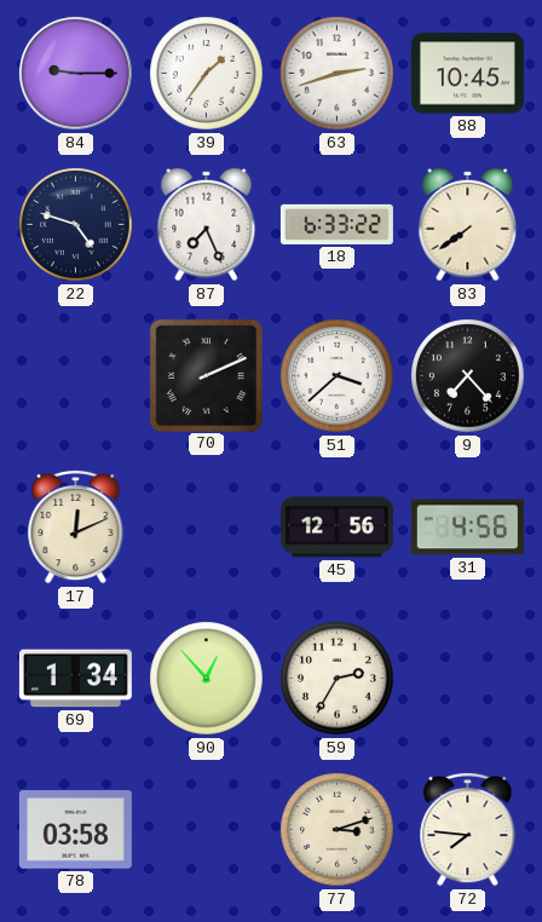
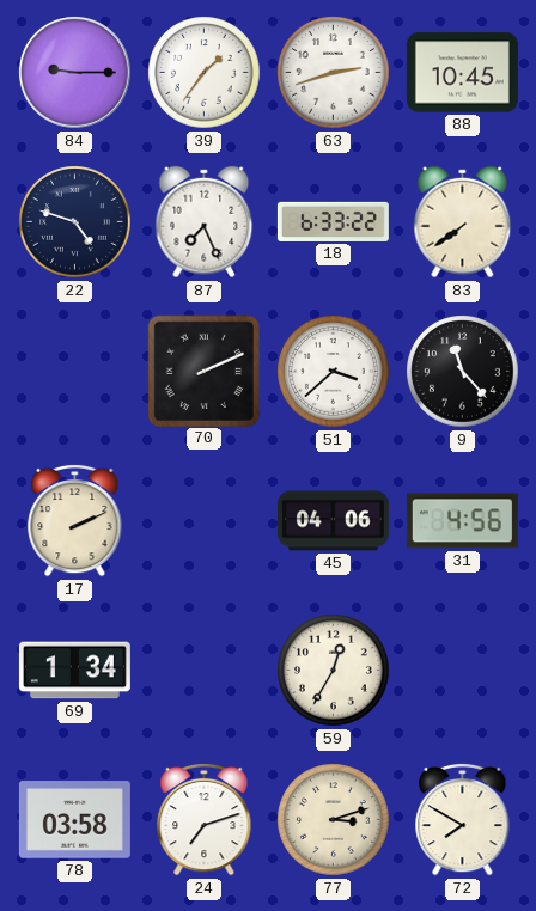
9: 7:23 -> 11:23
17: 12:11 -> 2:11
45: 12:56 -> 04:06
90: 12:53 -> none
59: 2:35 -> 12:35
24: none -> 7:12
72: 7:46 -> 7:50
